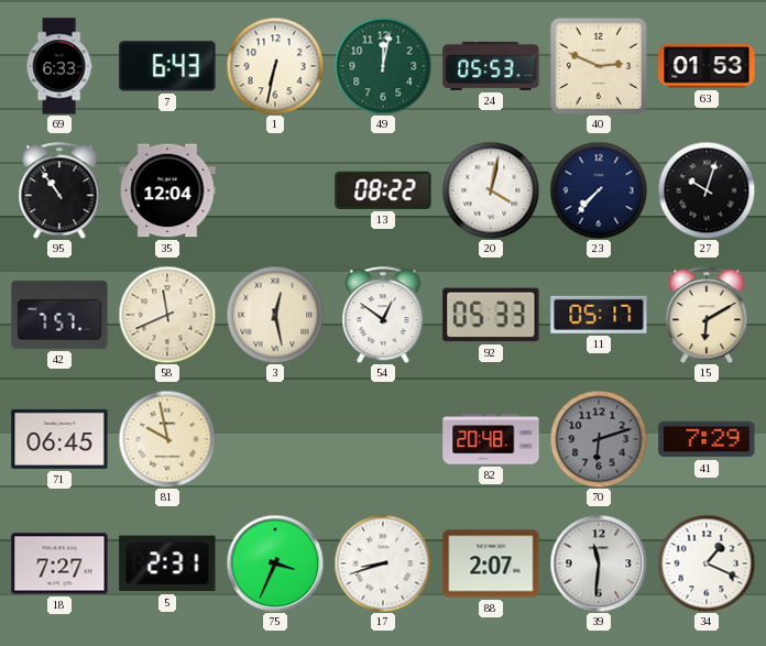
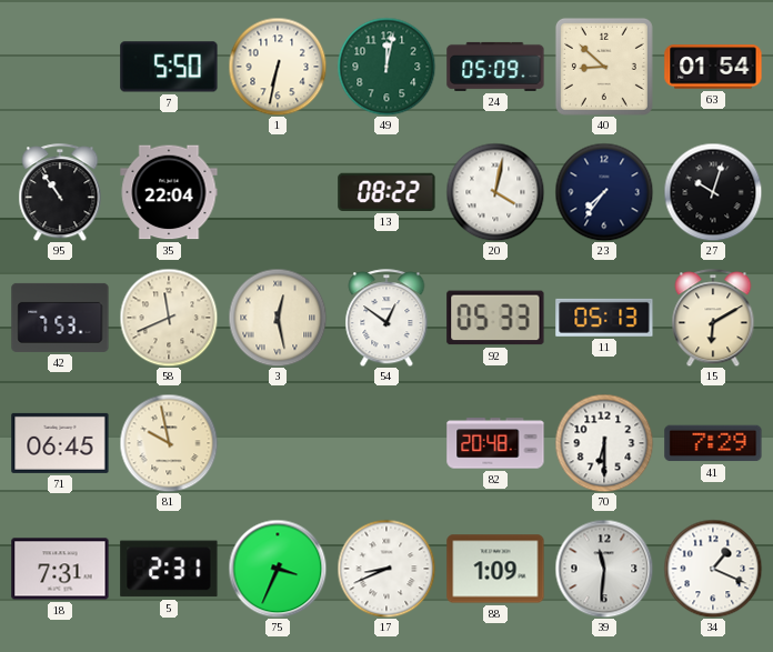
69: 6:33 -> none
7: 6:43 -> 5:50
24: 05:53 -> 05:09
40: 2:49 -> 8:52
63: 01:53 -> 01:54
35: 12:04 -> 22:04
23: 7:37 -> 7:36
42: 7:57 -> 7:53
11: 05:17 -> 05:13
70: 6:12 -> 6:30
70 dial: grey -> white
18: 7:27 -> 7:31
17: 8:42 -> 8:41
88: 2:07 -> 1:09
